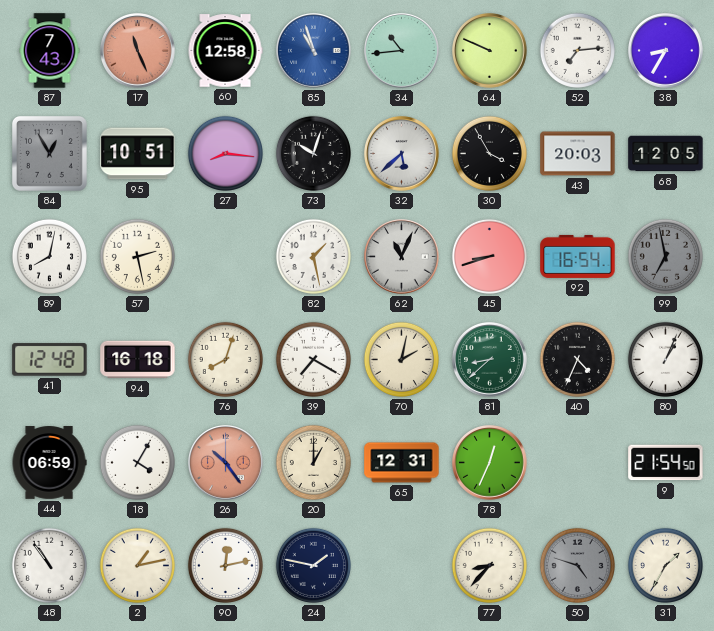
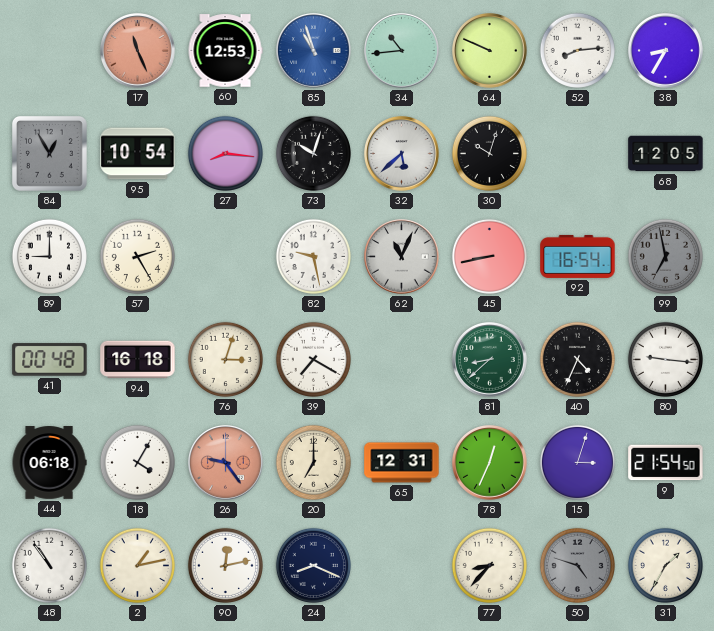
87: 7:43 -> none
60: 12:58 -> 12:53
52: 7:14 -> 8:14
95: 10:51 -> 10:54
30: 3:55 -> 10:03
43: 20:03 -> none
89: 8:02 -> 9:00
57: 2:28 -> 2:25
82: 1:28 -> 9:28
45: 8:42 -> 8:43
41: 12:48 -> 00:48
76: 8:03 -> 3:03
70: 2:02 -> none
80: 1:04 -> 9:16
44: 06:59 -> 06:18
26: 10:24 -> 9:24
20: 1:00 -> 7:00
15: none -> 3:03
24: 1:47 -> 8:19
